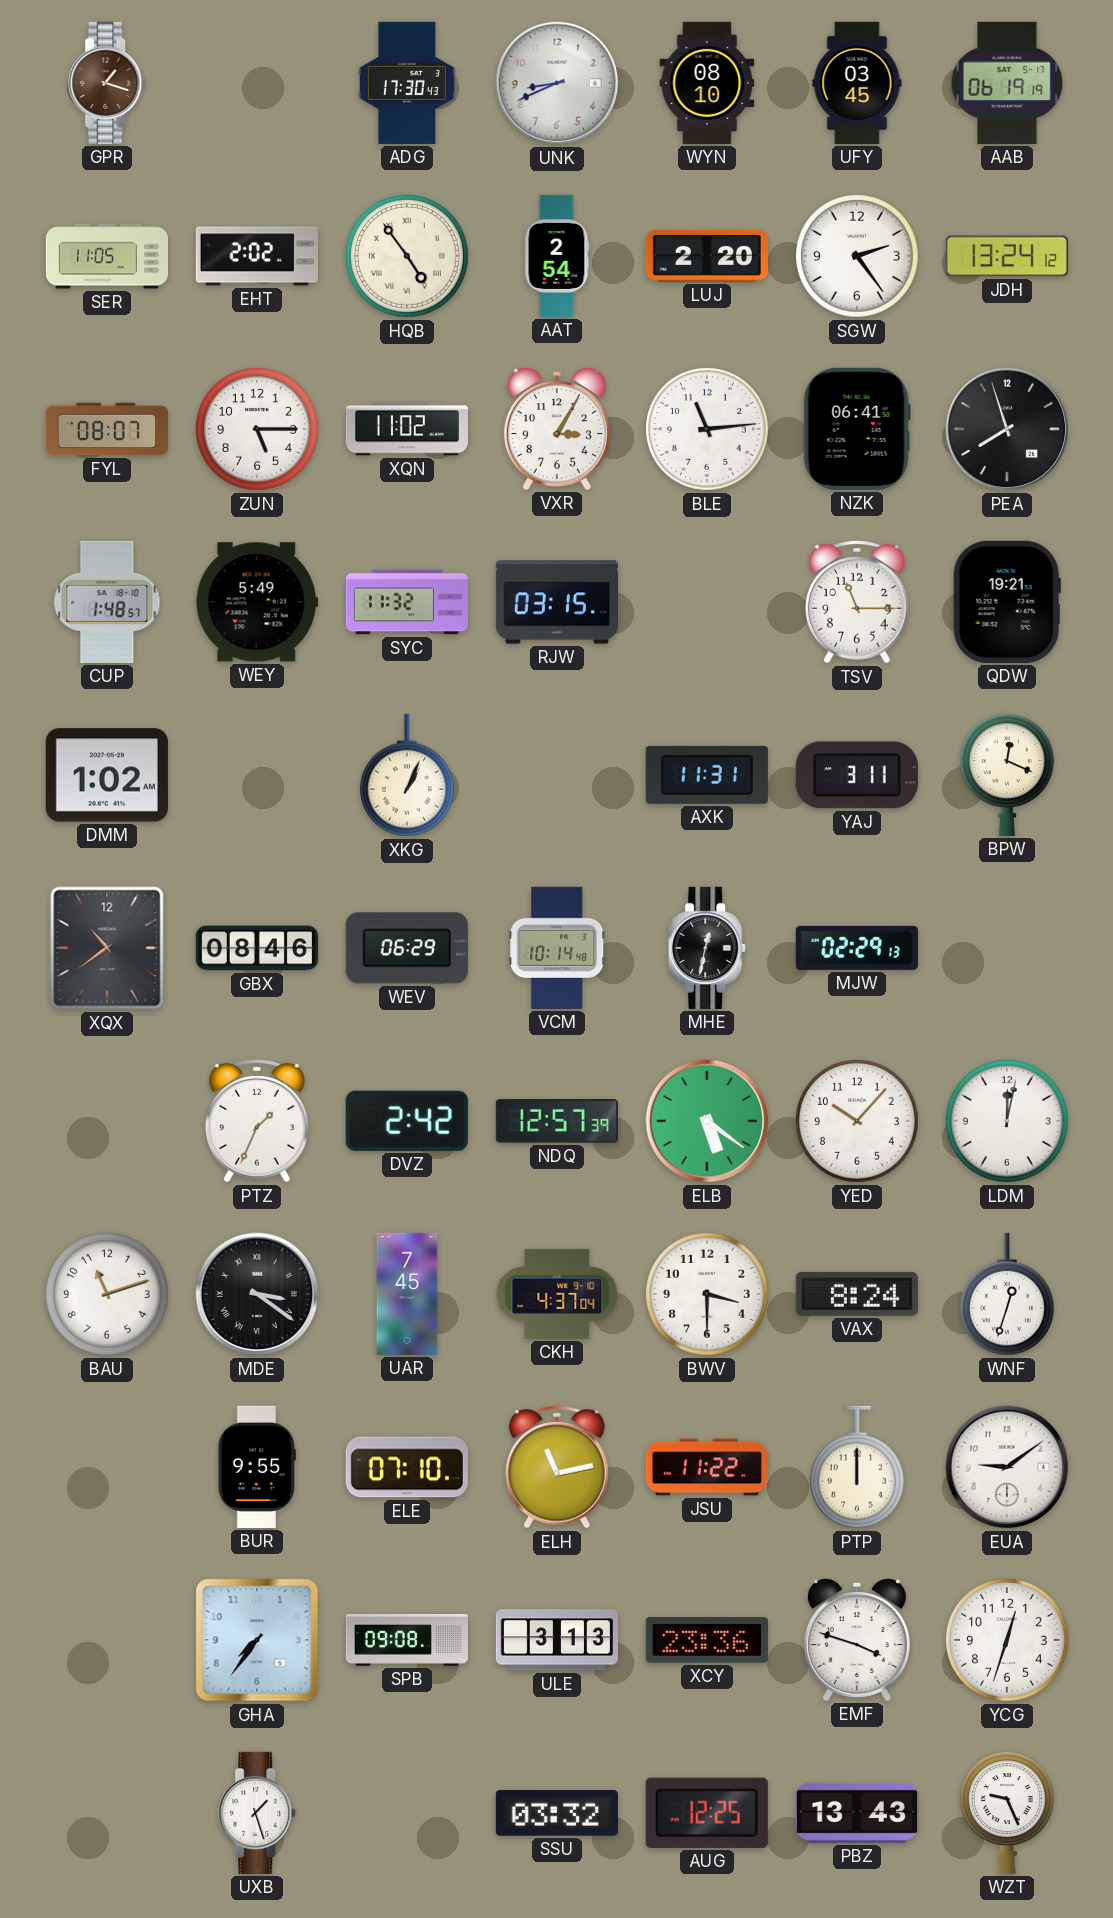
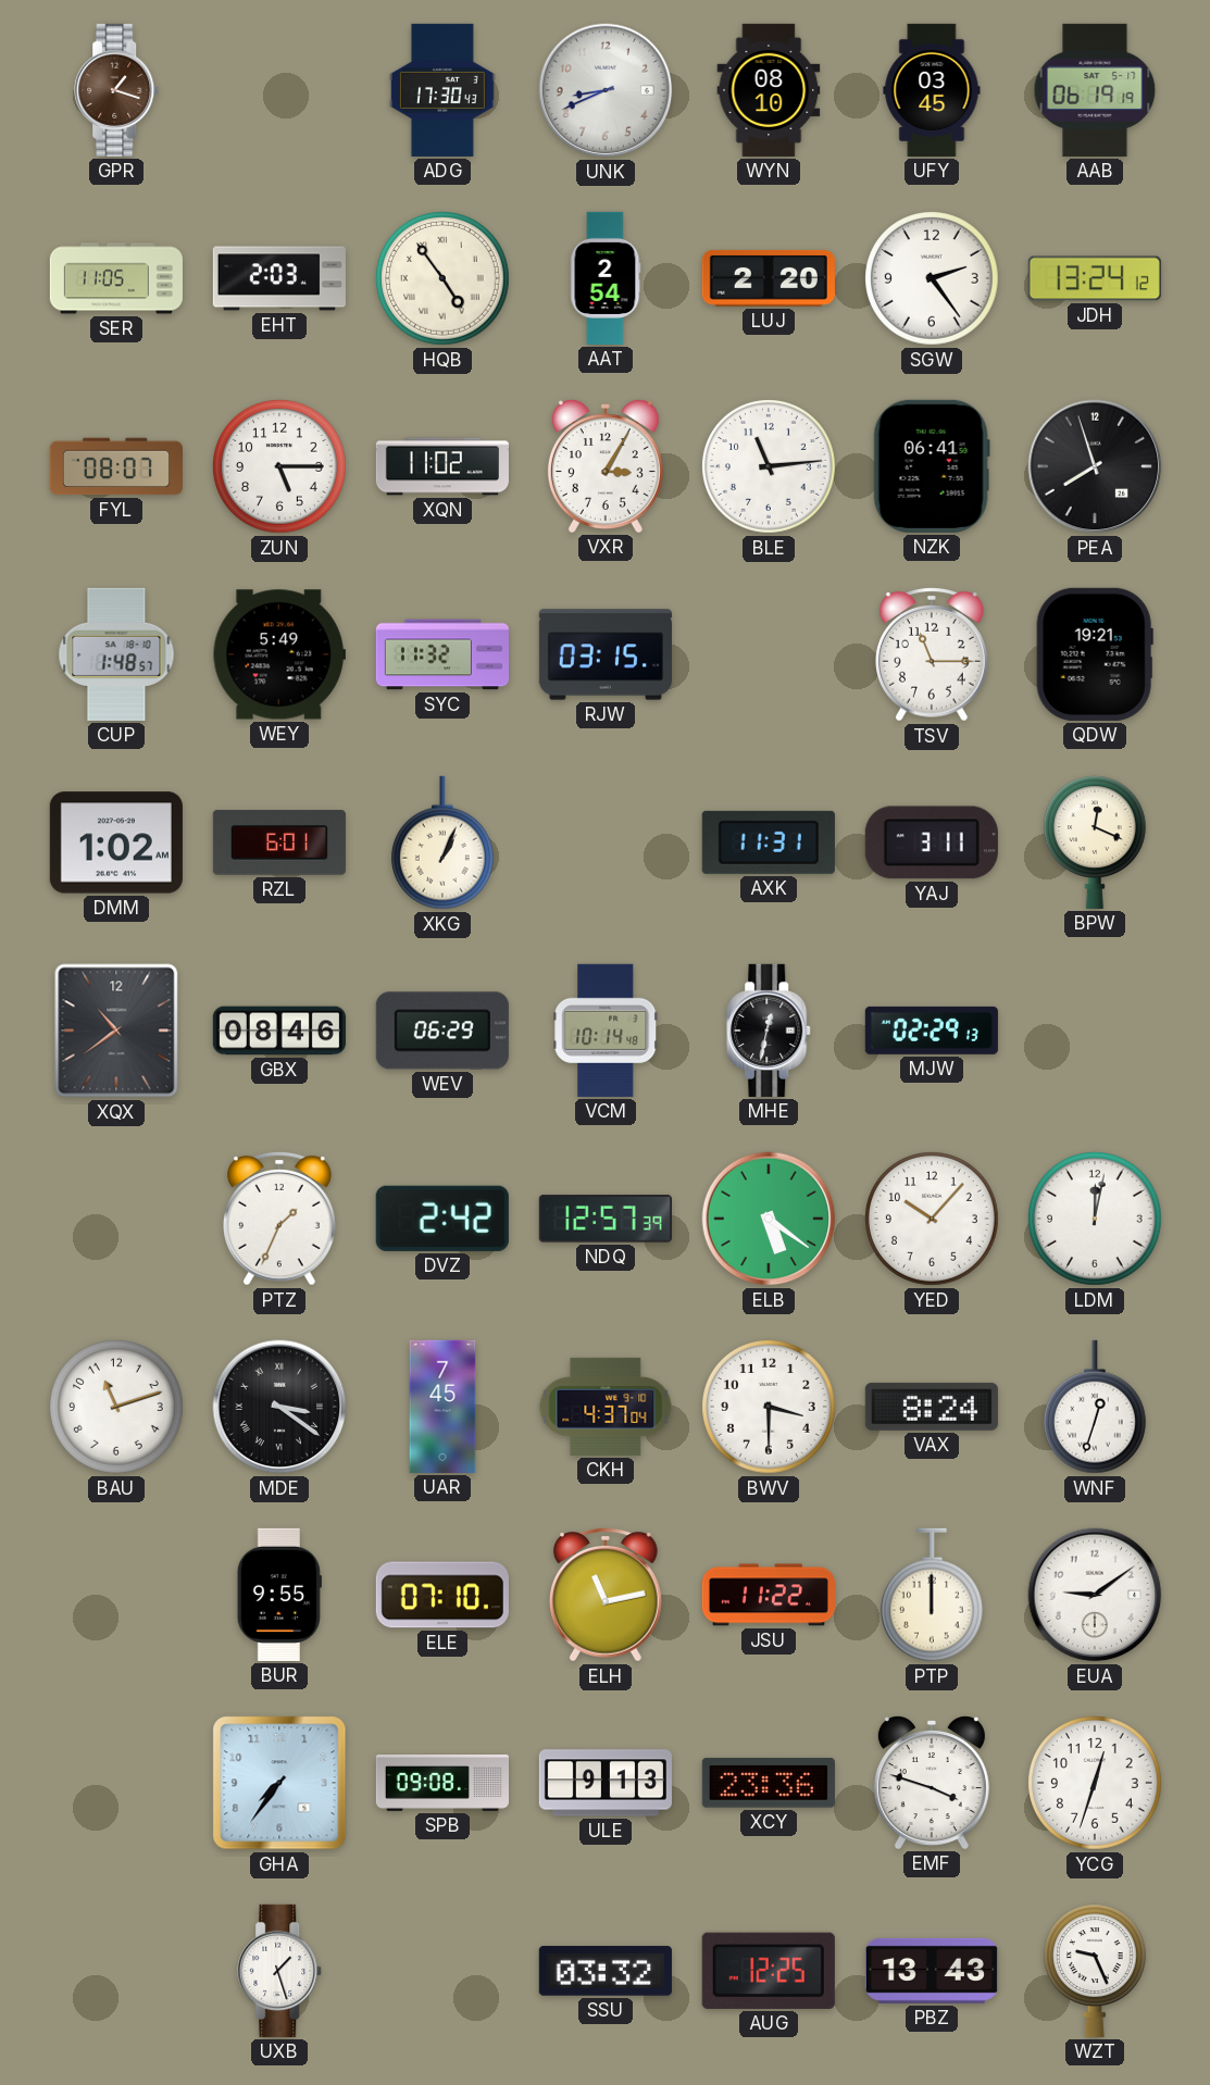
EHT: 2:02 -> 2:03
RZL: none -> 6:01
ULE: 3:13 -> 9:13
